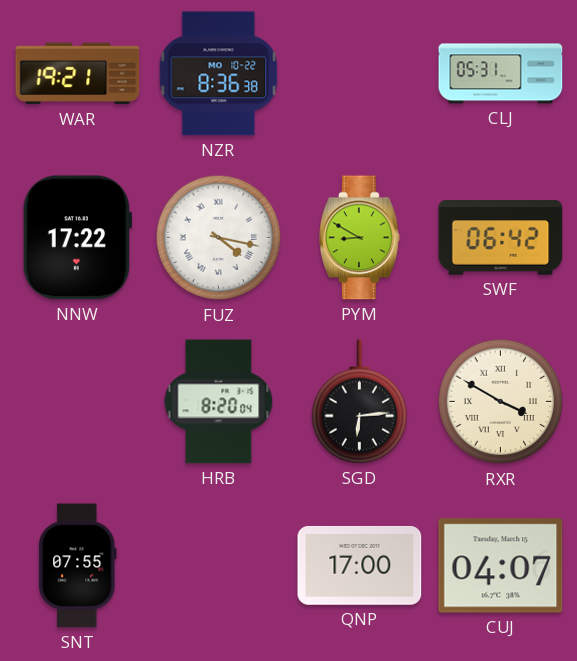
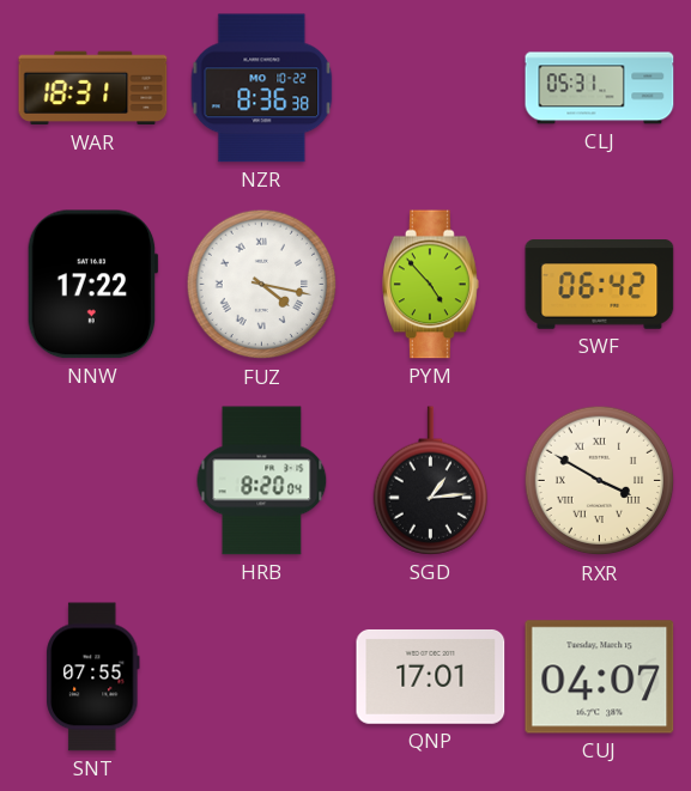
WAR: 19:21 -> 18:31
PYM: 8:50 -> 4:53
SGD: 6:14 -> 1:14
QNP: 17:00 -> 17:01
